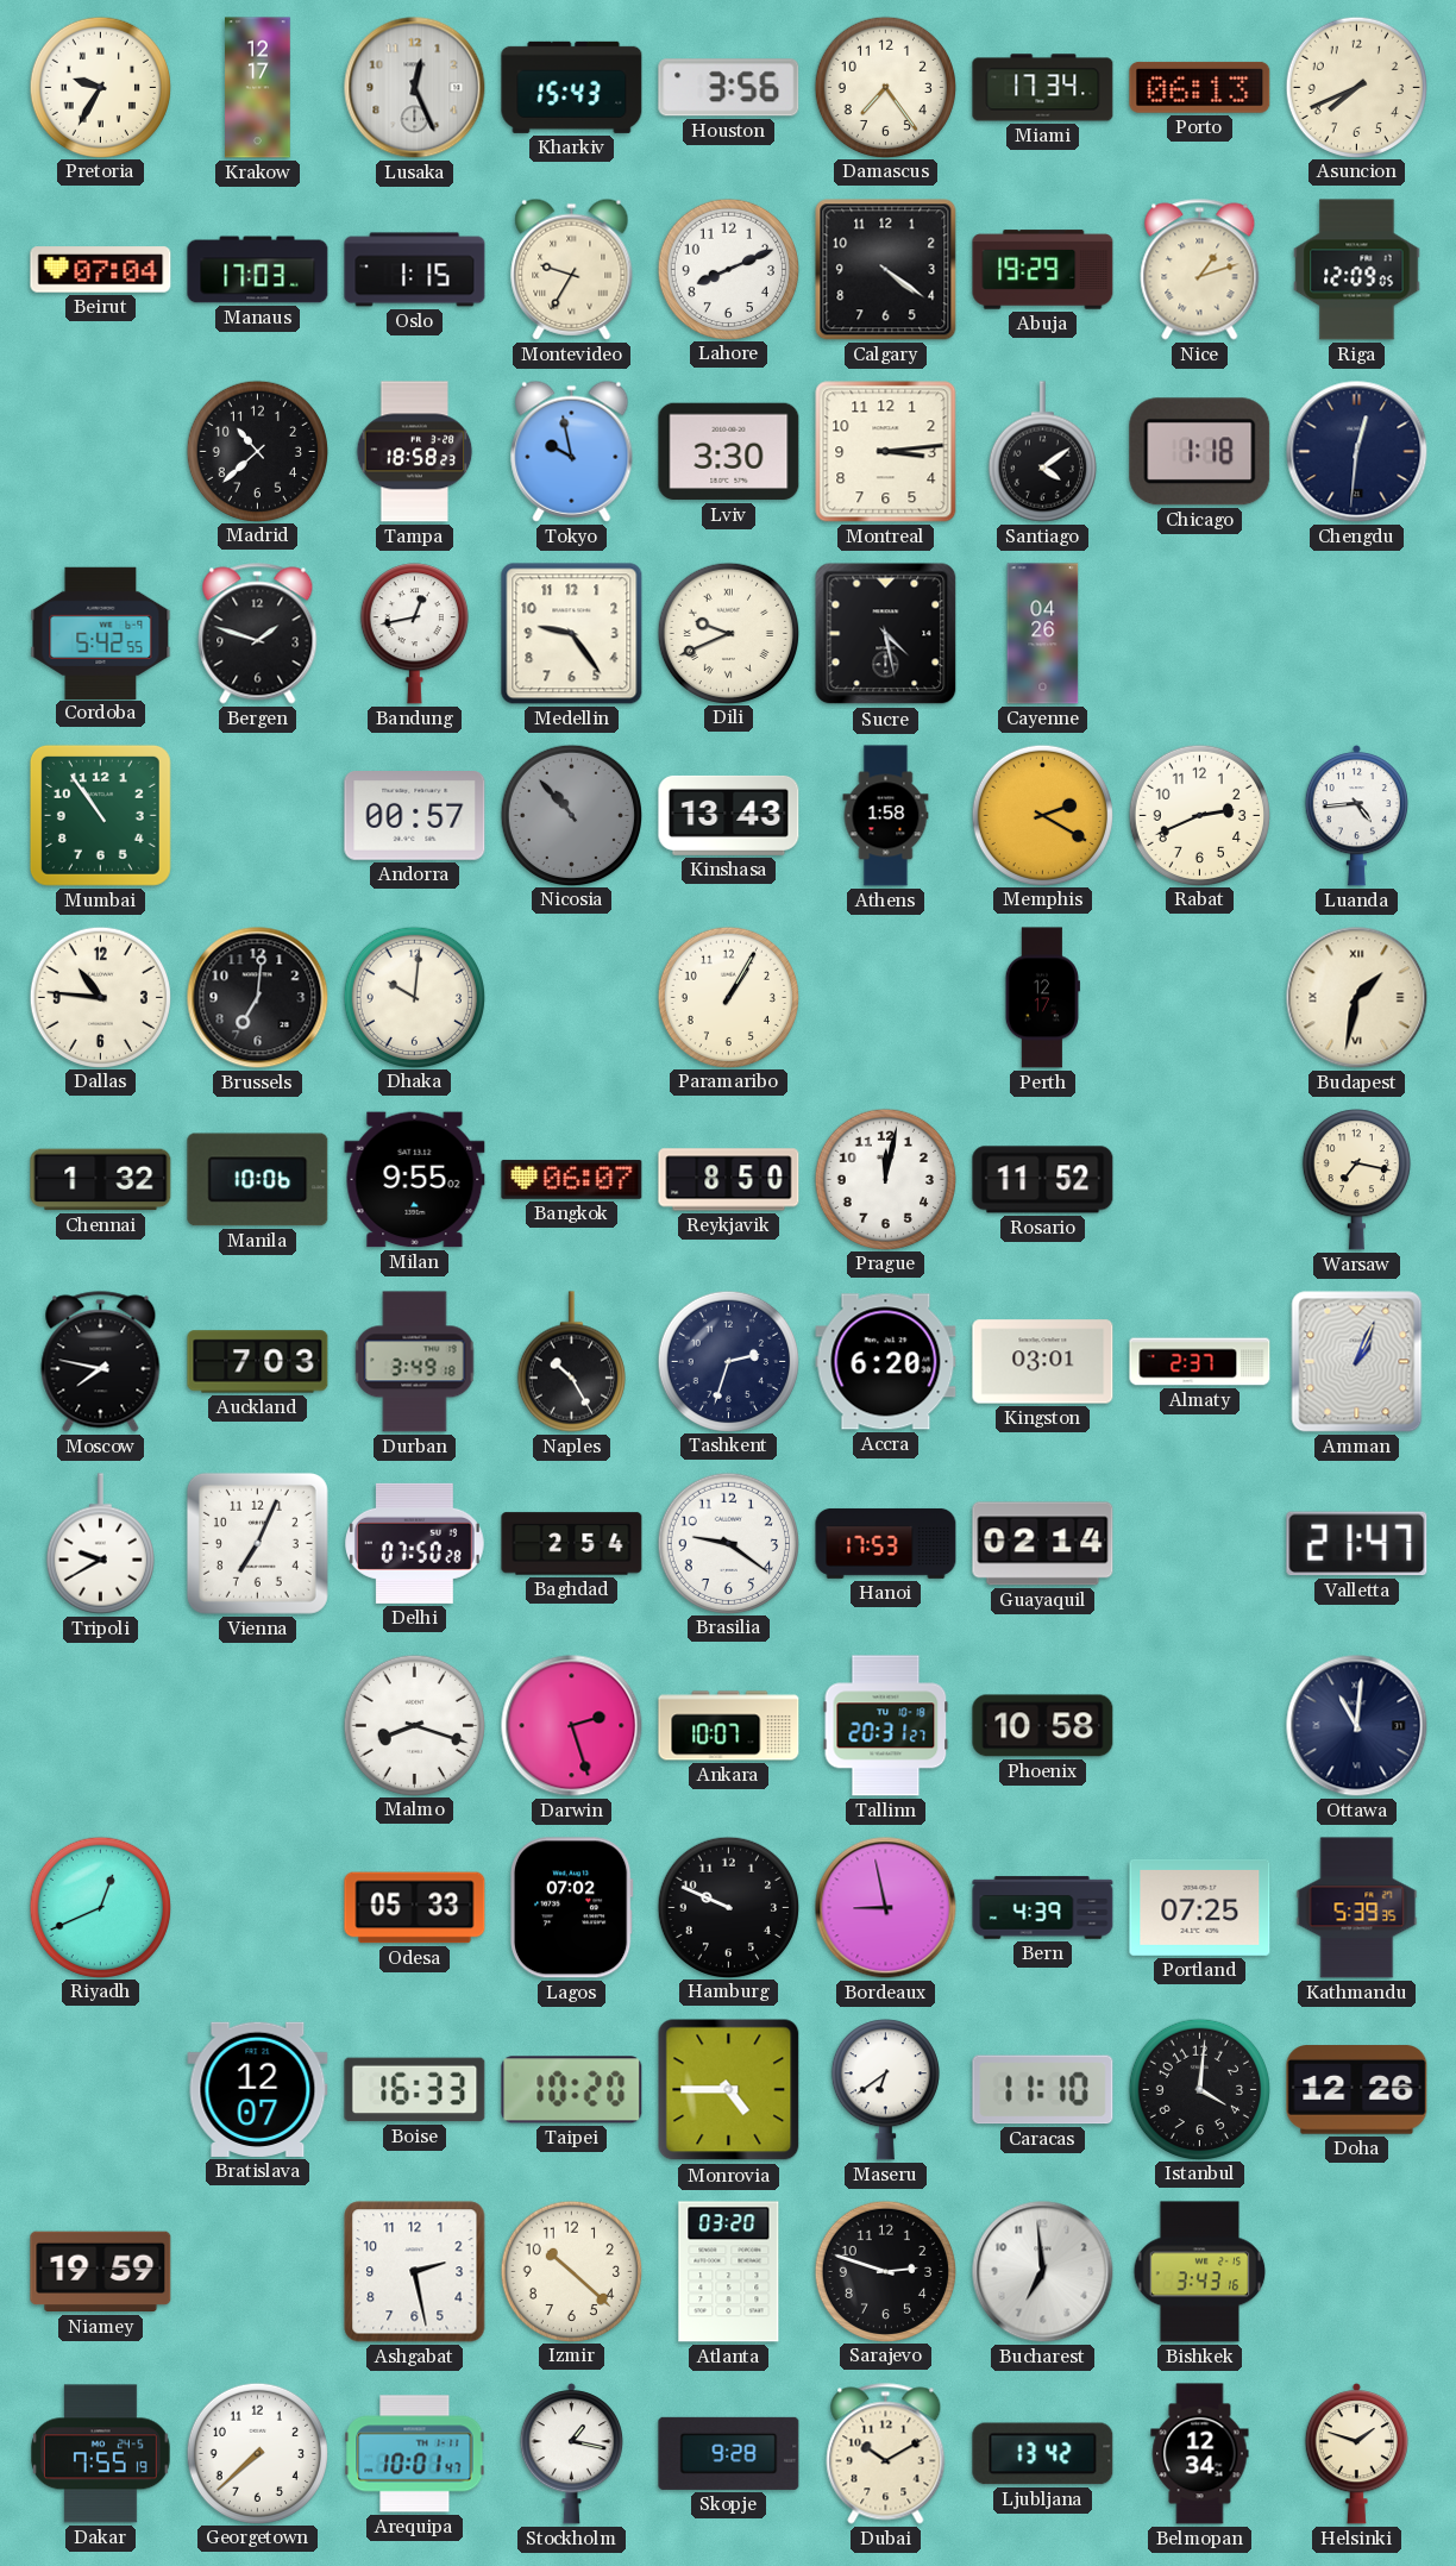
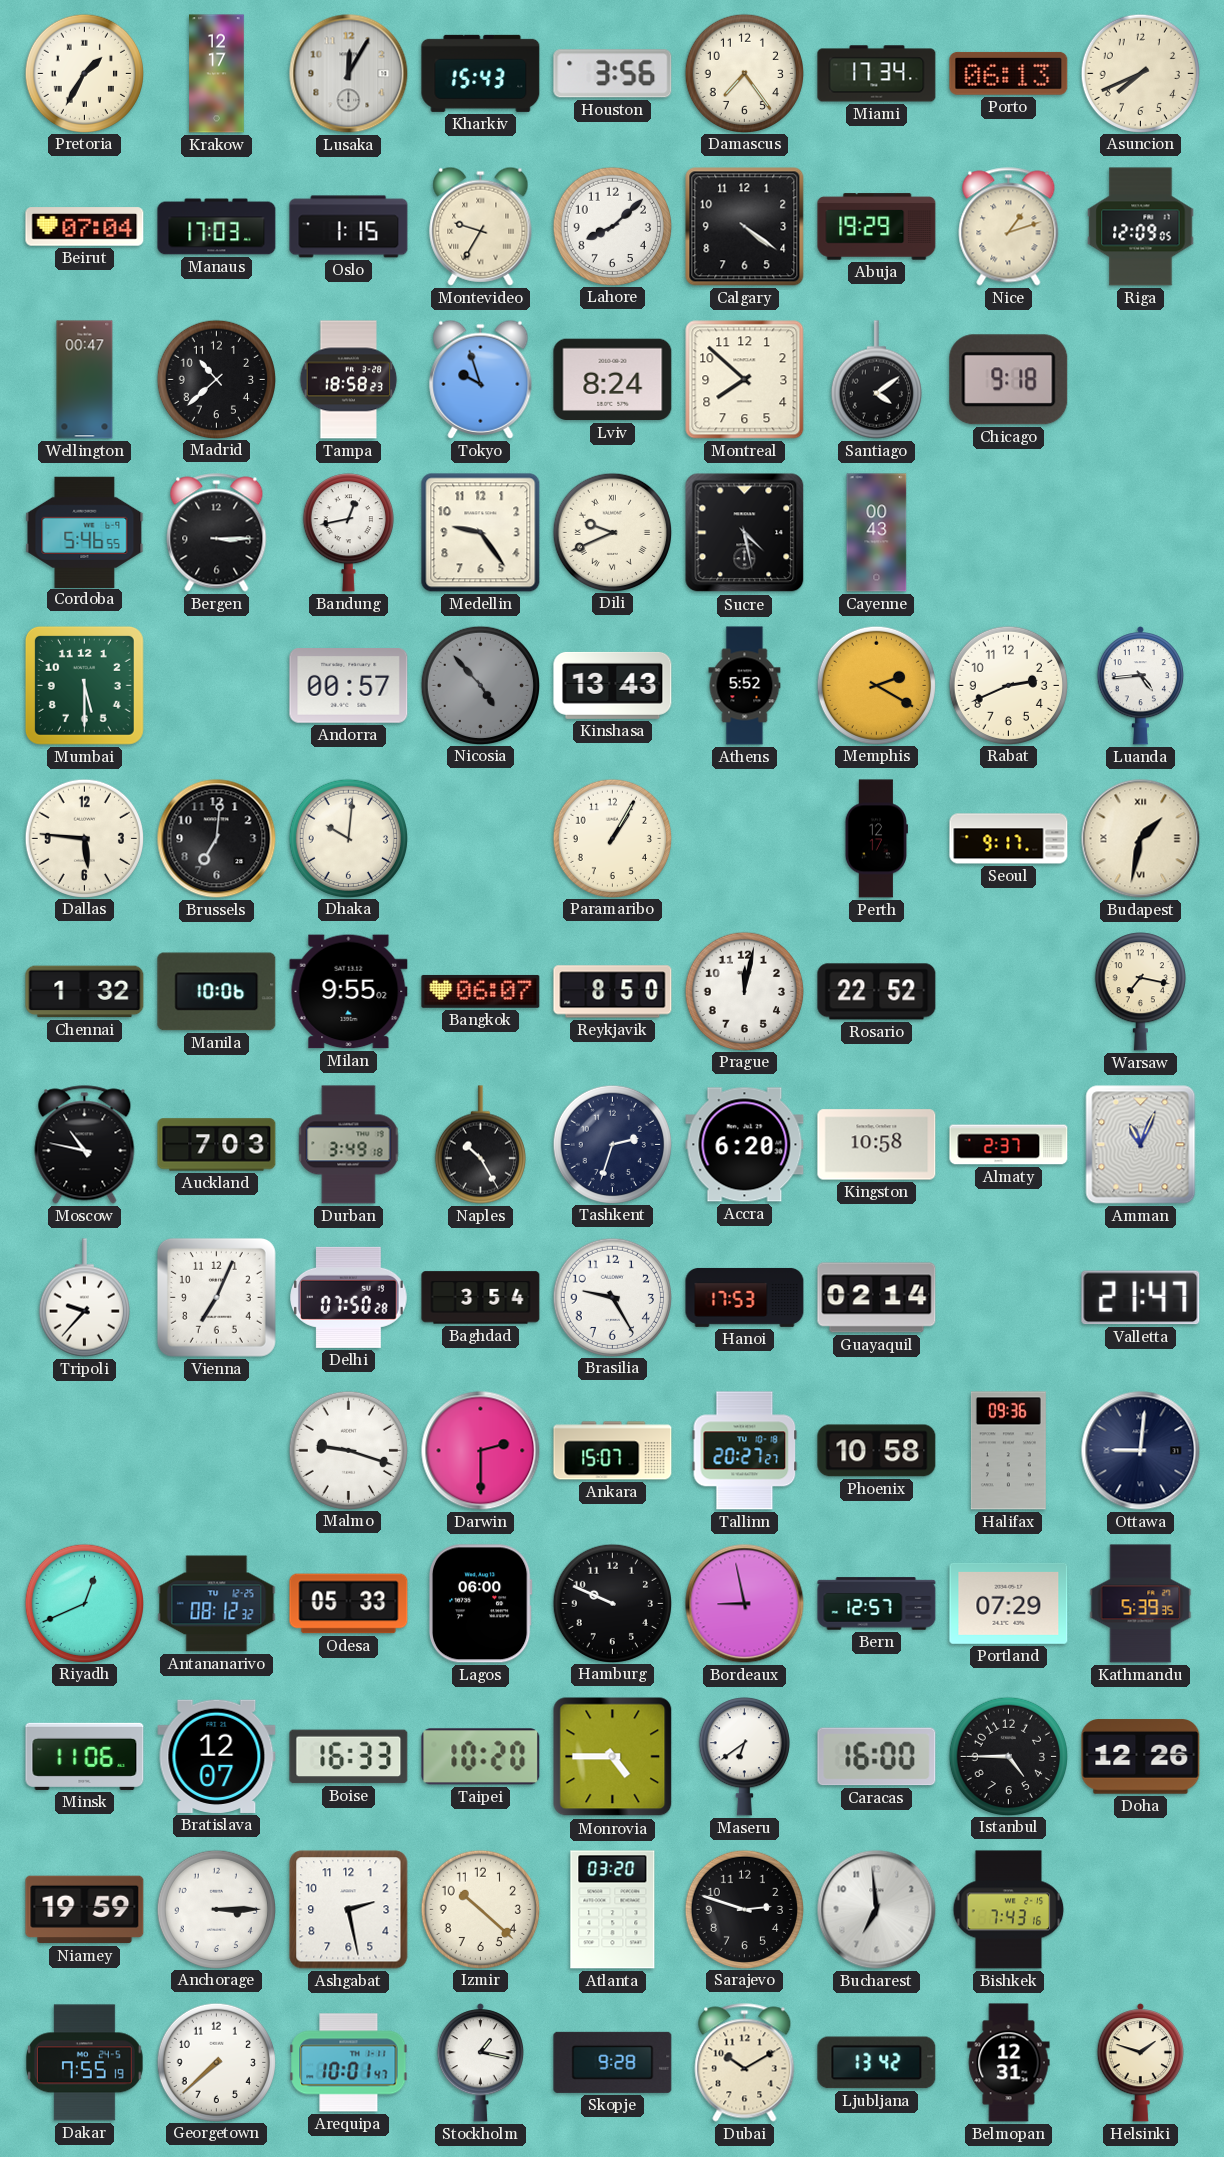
Pretoria: 9:35 -> 1:35
Lusaka: 12:26 -> 12:05
Lahore: 8:11 -> 8:08
Wellington: none -> 00:47
Tokyo: 9:58 -> 9:57
Lviv: 3:30 -> 8:24
Montreal: 3:14 -> 7:52
Chicago: 1:18 -> 9:18
Chengdu: 12:31 -> none
Cordoba: 5:42 -> 5:46
Bergen: 1:48 -> 3:15
Cayenne: 04:26 -> 00:43
Mumbai: 10:54 -> 5:30
Nicosia: 10:53 -> 4:53
Athens: 1:58 -> 5:52
Dallas: 10:46 -> 5:46
Seoul: none -> 9:17
Rosario: 11:52 -> 22:52
Moscow: 7:47 -> 10:47
Kingston: 03:01 -> 10:58
Amman: 1:04 -> 11:04
Tripoli: 9:40 -> 9:37
Baghdad: 2:54 -> 3:54
Brasilia: 9:21 -> 9:25
Malmo: 8:18 -> 9:18
Darwin: 2:27 -> 2:30
Ankara: 10:07 -> 15:07
Tallinn: 20:31 -> 20:27
Halifax: none -> 09:36
Ottawa: 11:01 -> 9:01
Antananarivo: none -> 08:12
Lagos: 07:02 -> 06:00
Bern: 4:39 -> 12:57
Portland: 07:25 -> 07:29
Minsk: none -> 11:06
Caracas: 11:10 -> 16:00
Istanbul: 4:01 -> 4:45
Anchorage: none -> 3:15
Bishkek: 3:43 -> 7:43
Belmopan: 12:34 -> 12:31
